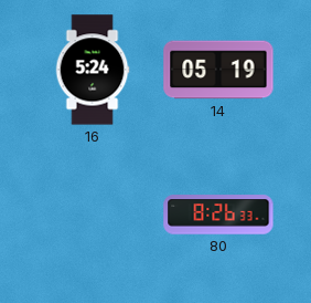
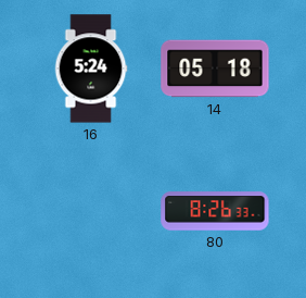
14: 05:19 -> 05:18
